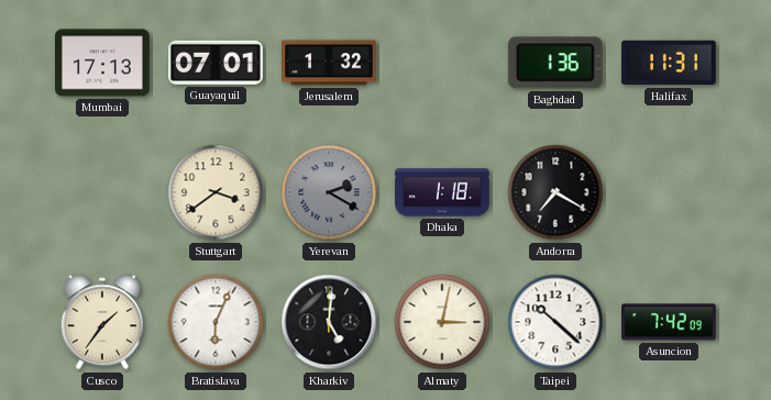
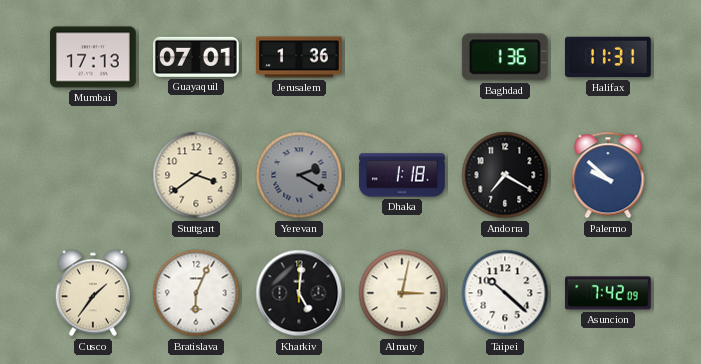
Jerusalem: 1:32 -> 1:36
Palermo: none -> 9:52
